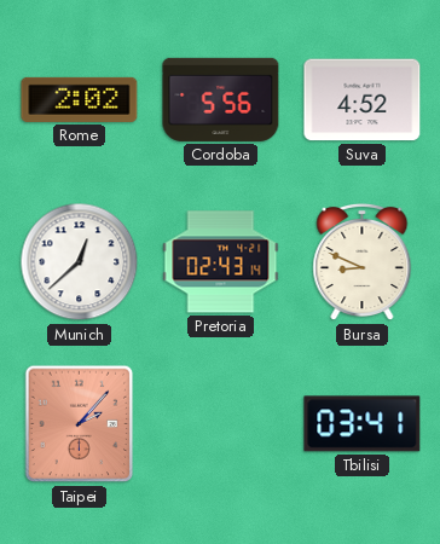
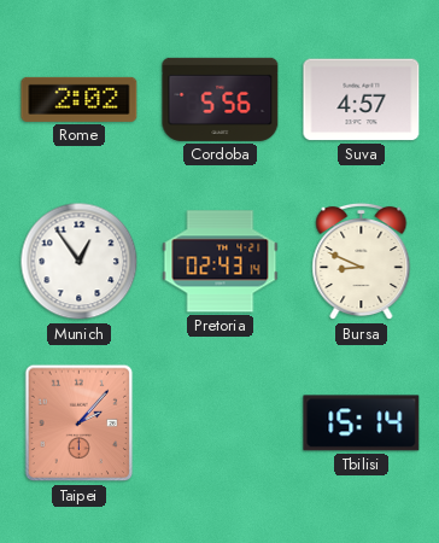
Suva: 4:52 -> 4:57
Munich: 12:38 -> 12:54
Tbilisi: 03:41 -> 15:14
